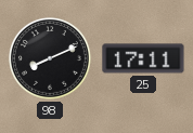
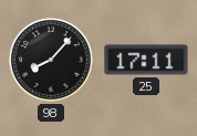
98: 8:11 -> 8:07
